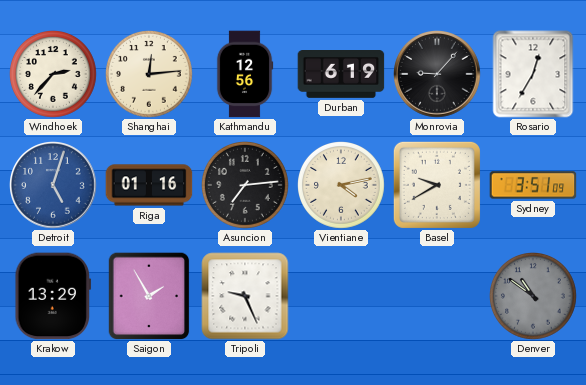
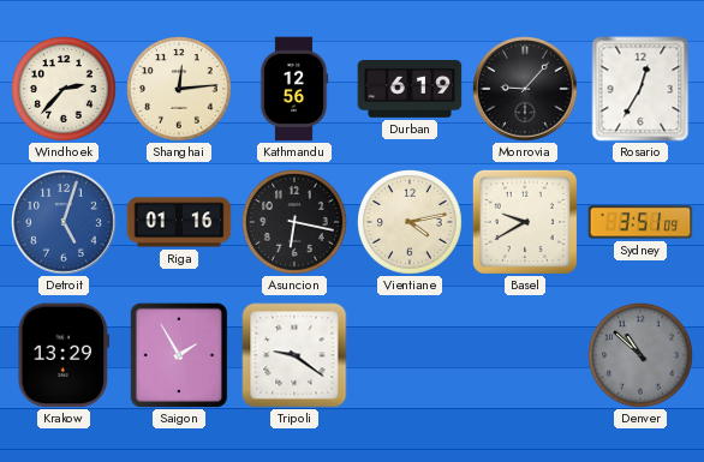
Asuncion: 7:14 -> 6:17
Tripoli: 9:26 -> 9:21
Denver: 10:51 -> 10:52
